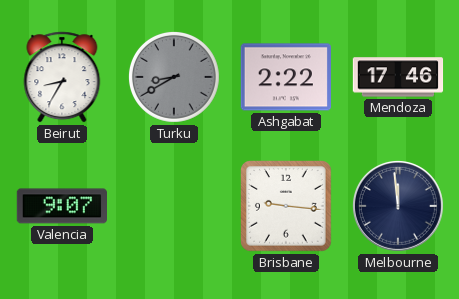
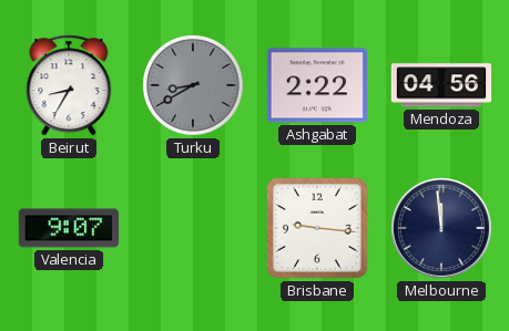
Mendoza: 17:46 -> 04:56
